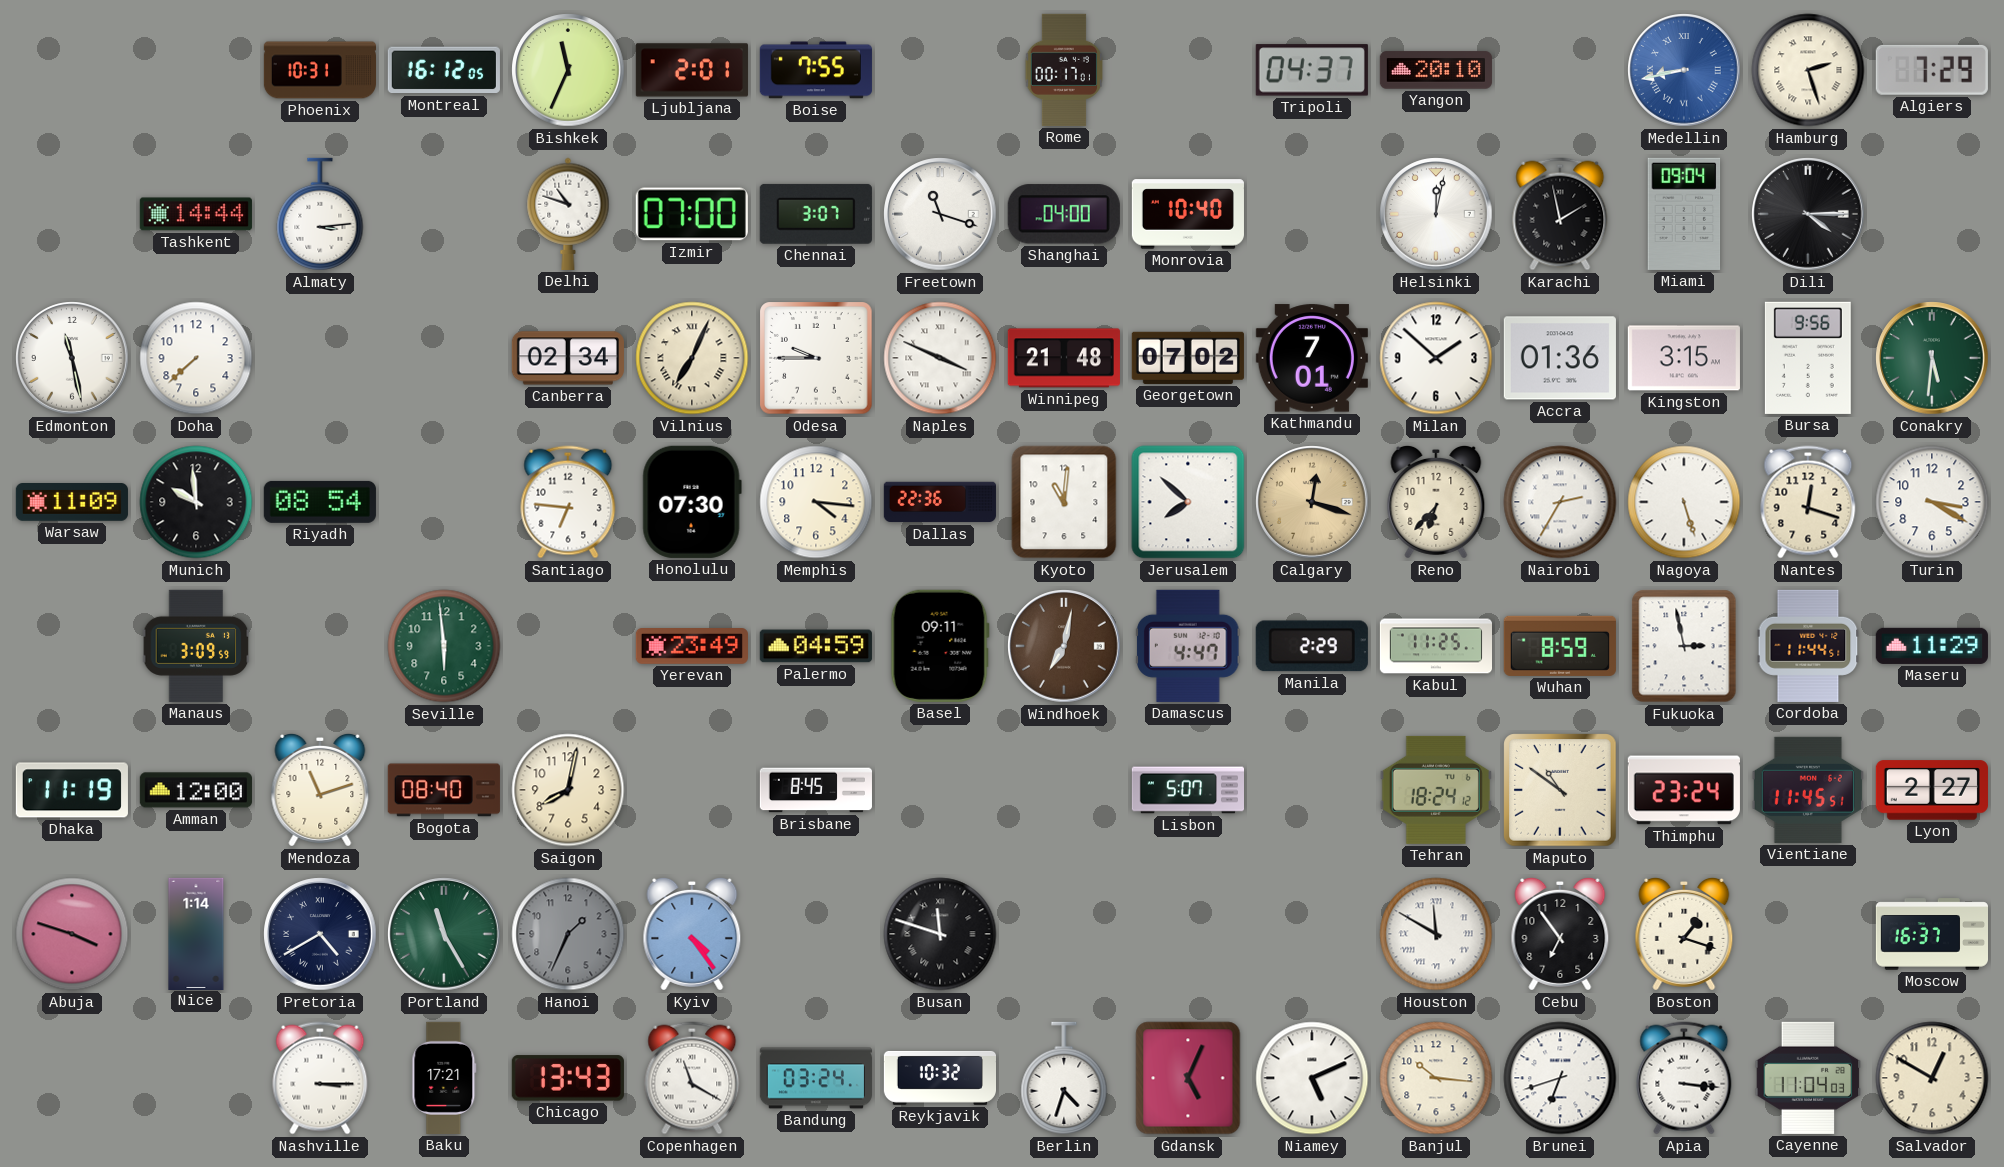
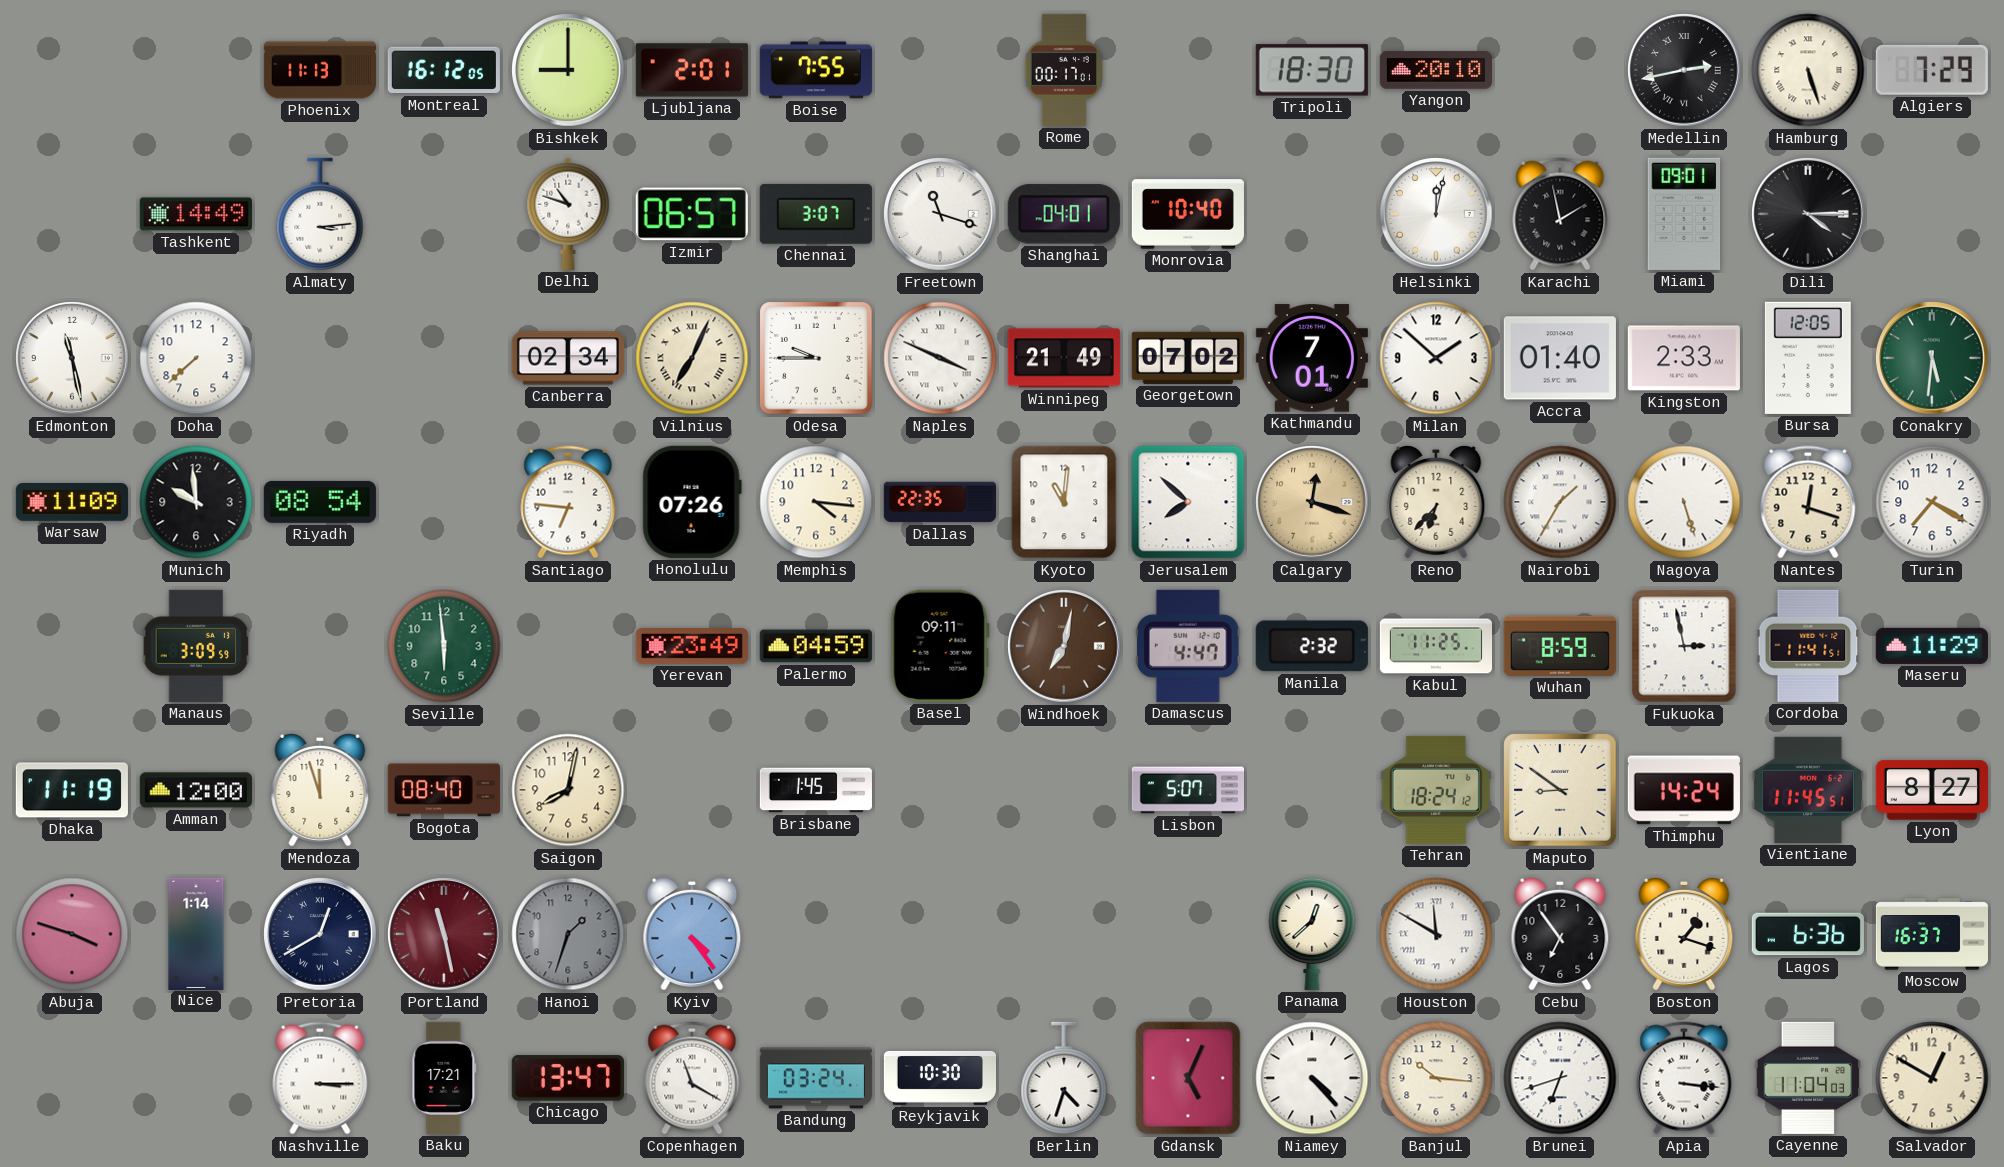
Phoenix: 10:31 -> 11:13
Bishkek: 11:34 -> 9:00
Tripoli: 04:37 -> 18:30
Medellin: 8:43 -> 2:43
Medellin dial: blue -> black
Hamburg: 2:27 -> 5:27
Tashkent: 14:44 -> 14:49
Izmir: 07:00 -> 06:57
Shanghai: 04:00 -> 04:01
Miami: 09:04 -> 09:01
Winnipeg: 21:48 -> 21:49
Accra: 01:36 -> 01:40
Kingston: 3:15 -> 2:33
Bursa: 9:56 -> 12:05
Honolulu: 07:30 -> 07:26
Dallas: 22:36 -> 22:35
Nairobi: 2:35 -> 1:35
Turin: 3:20 -> 7:20
Manila: 2:29 -> 2:32
Cordoba: 11:44 -> 11:41
Mendoza: 11:12 -> 11:57
Brisbane: 8:45 -> 1:45
Maputo: 10:51 -> 8:51
Thimphu: 23:24 -> 14:24
Lyon: 2:27 -> 8:27
Pretoria: 4:40 -> 12:40
Portland: 11:25 -> 11:28
Portland dial: green -> burgundy
Hanoi: 1:34 -> 1:33
Busan: 11:48 -> none
Panama: none -> 12:38
Lagos: none -> 6:36
Chicago: 13:43 -> 13:47
Reykjavik: 10:32 -> 10:30
Niamey: 5:11 -> 4:23
